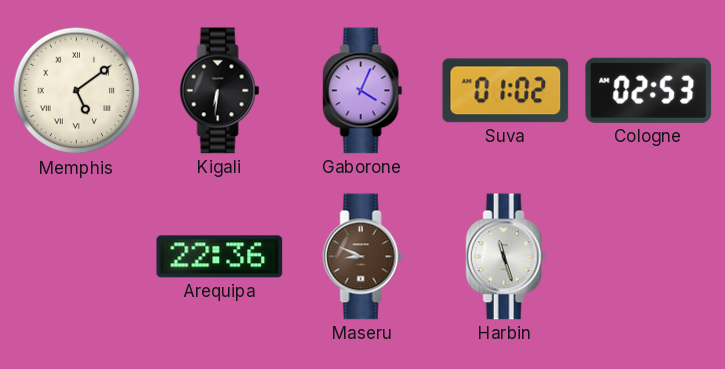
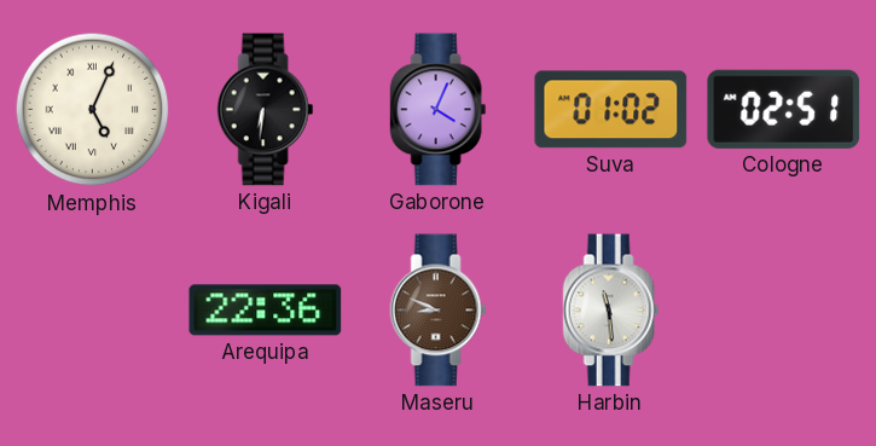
Memphis: 5:09 -> 5:04
Cologne: 02:53 -> 02:51
Harbin: 11:27 -> 11:29
